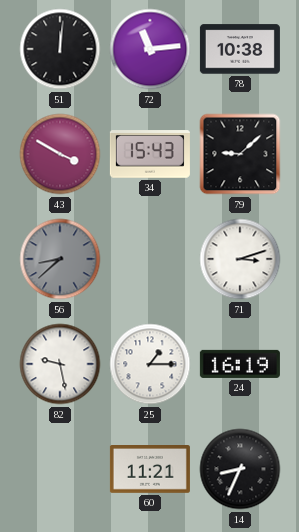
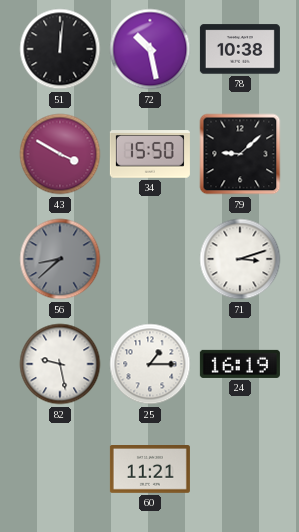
72: 11:14 -> 10:28
34: 15:43 -> 15:50
14: 8:34 -> none
